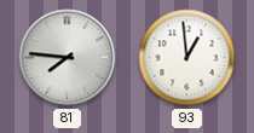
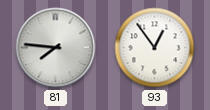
93: 12:59 -> 12:54
